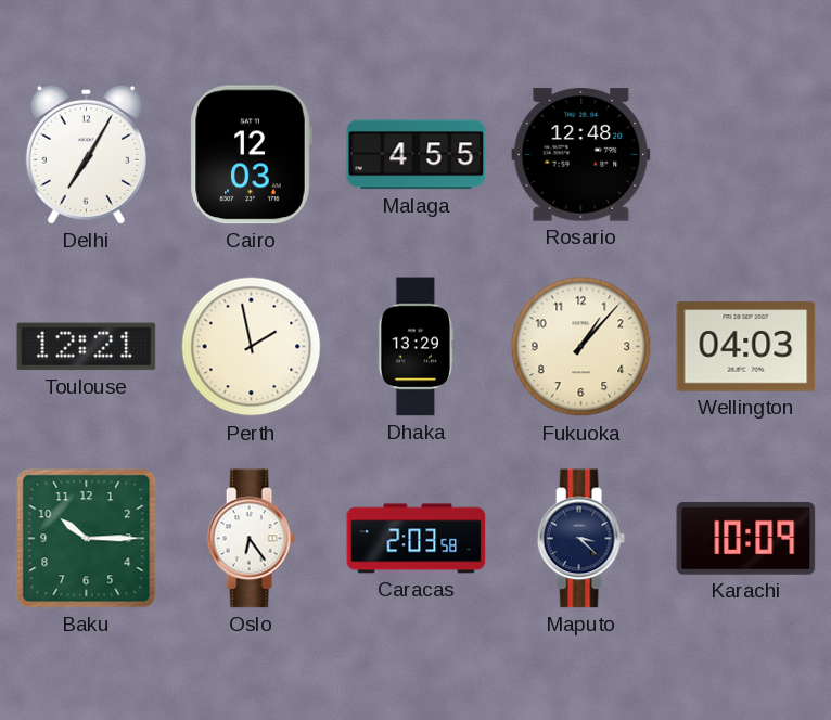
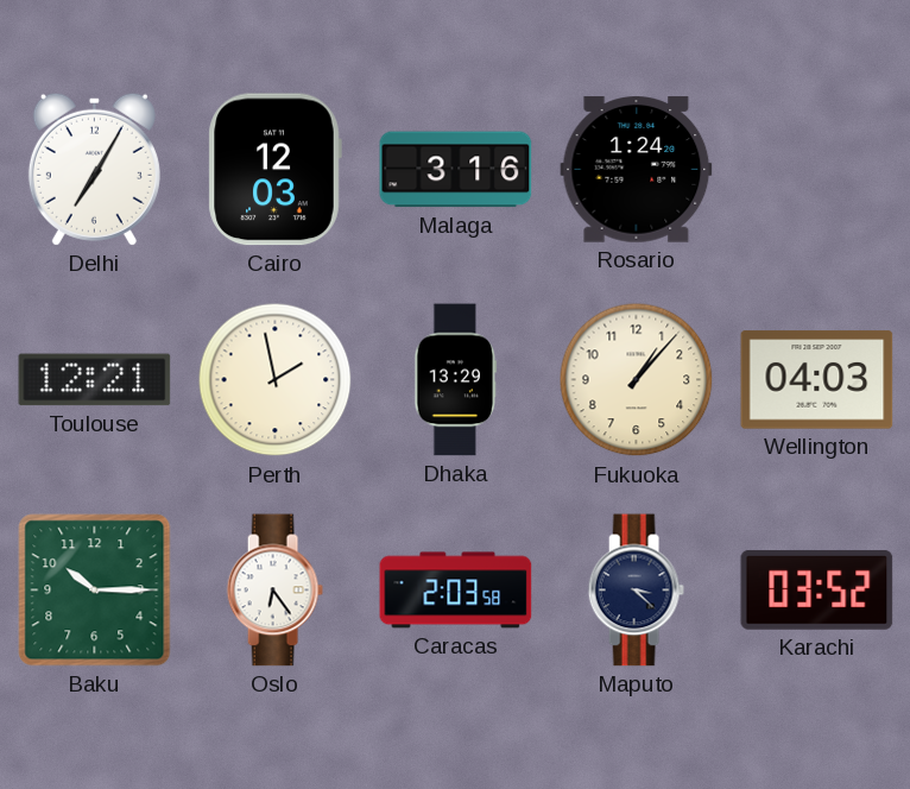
Malaga: 4:55 -> 3:16
Rosario: 12:48 -> 1:24
Karachi: 10:09 -> 03:52
